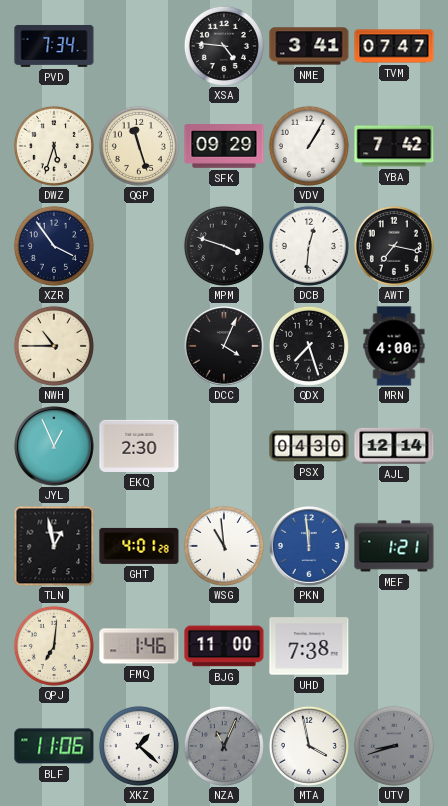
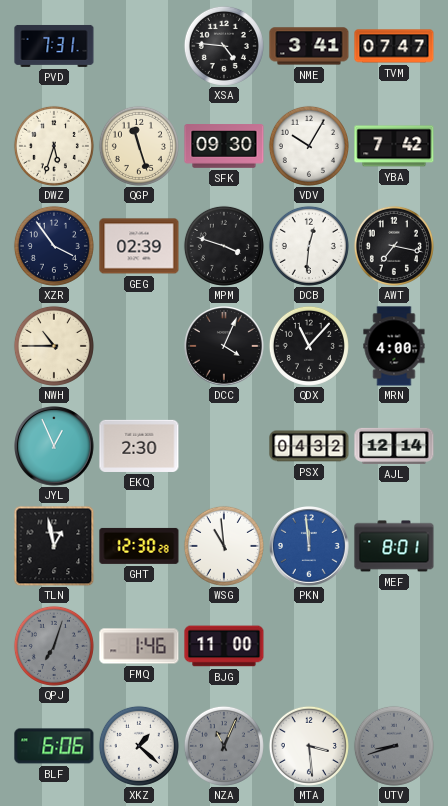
PVD: 7:34 -> 7:31
SFK: 09:29 -> 09:30
VDV: 1:05 -> 10:05
GEG: none -> 02:39
QDX: 7:27 -> 11:07
PSX: 04:30 -> 04:32
GHT: 4:01 -> 12:30
MEF: 1:21 -> 8:01
QPJ: 7:01 -> 7:03
QPJ dial: cream -> grey
UHD: 7:38 -> none
BLF: 11:06 -> 6:06
MTA: 3:58 -> 3:29
